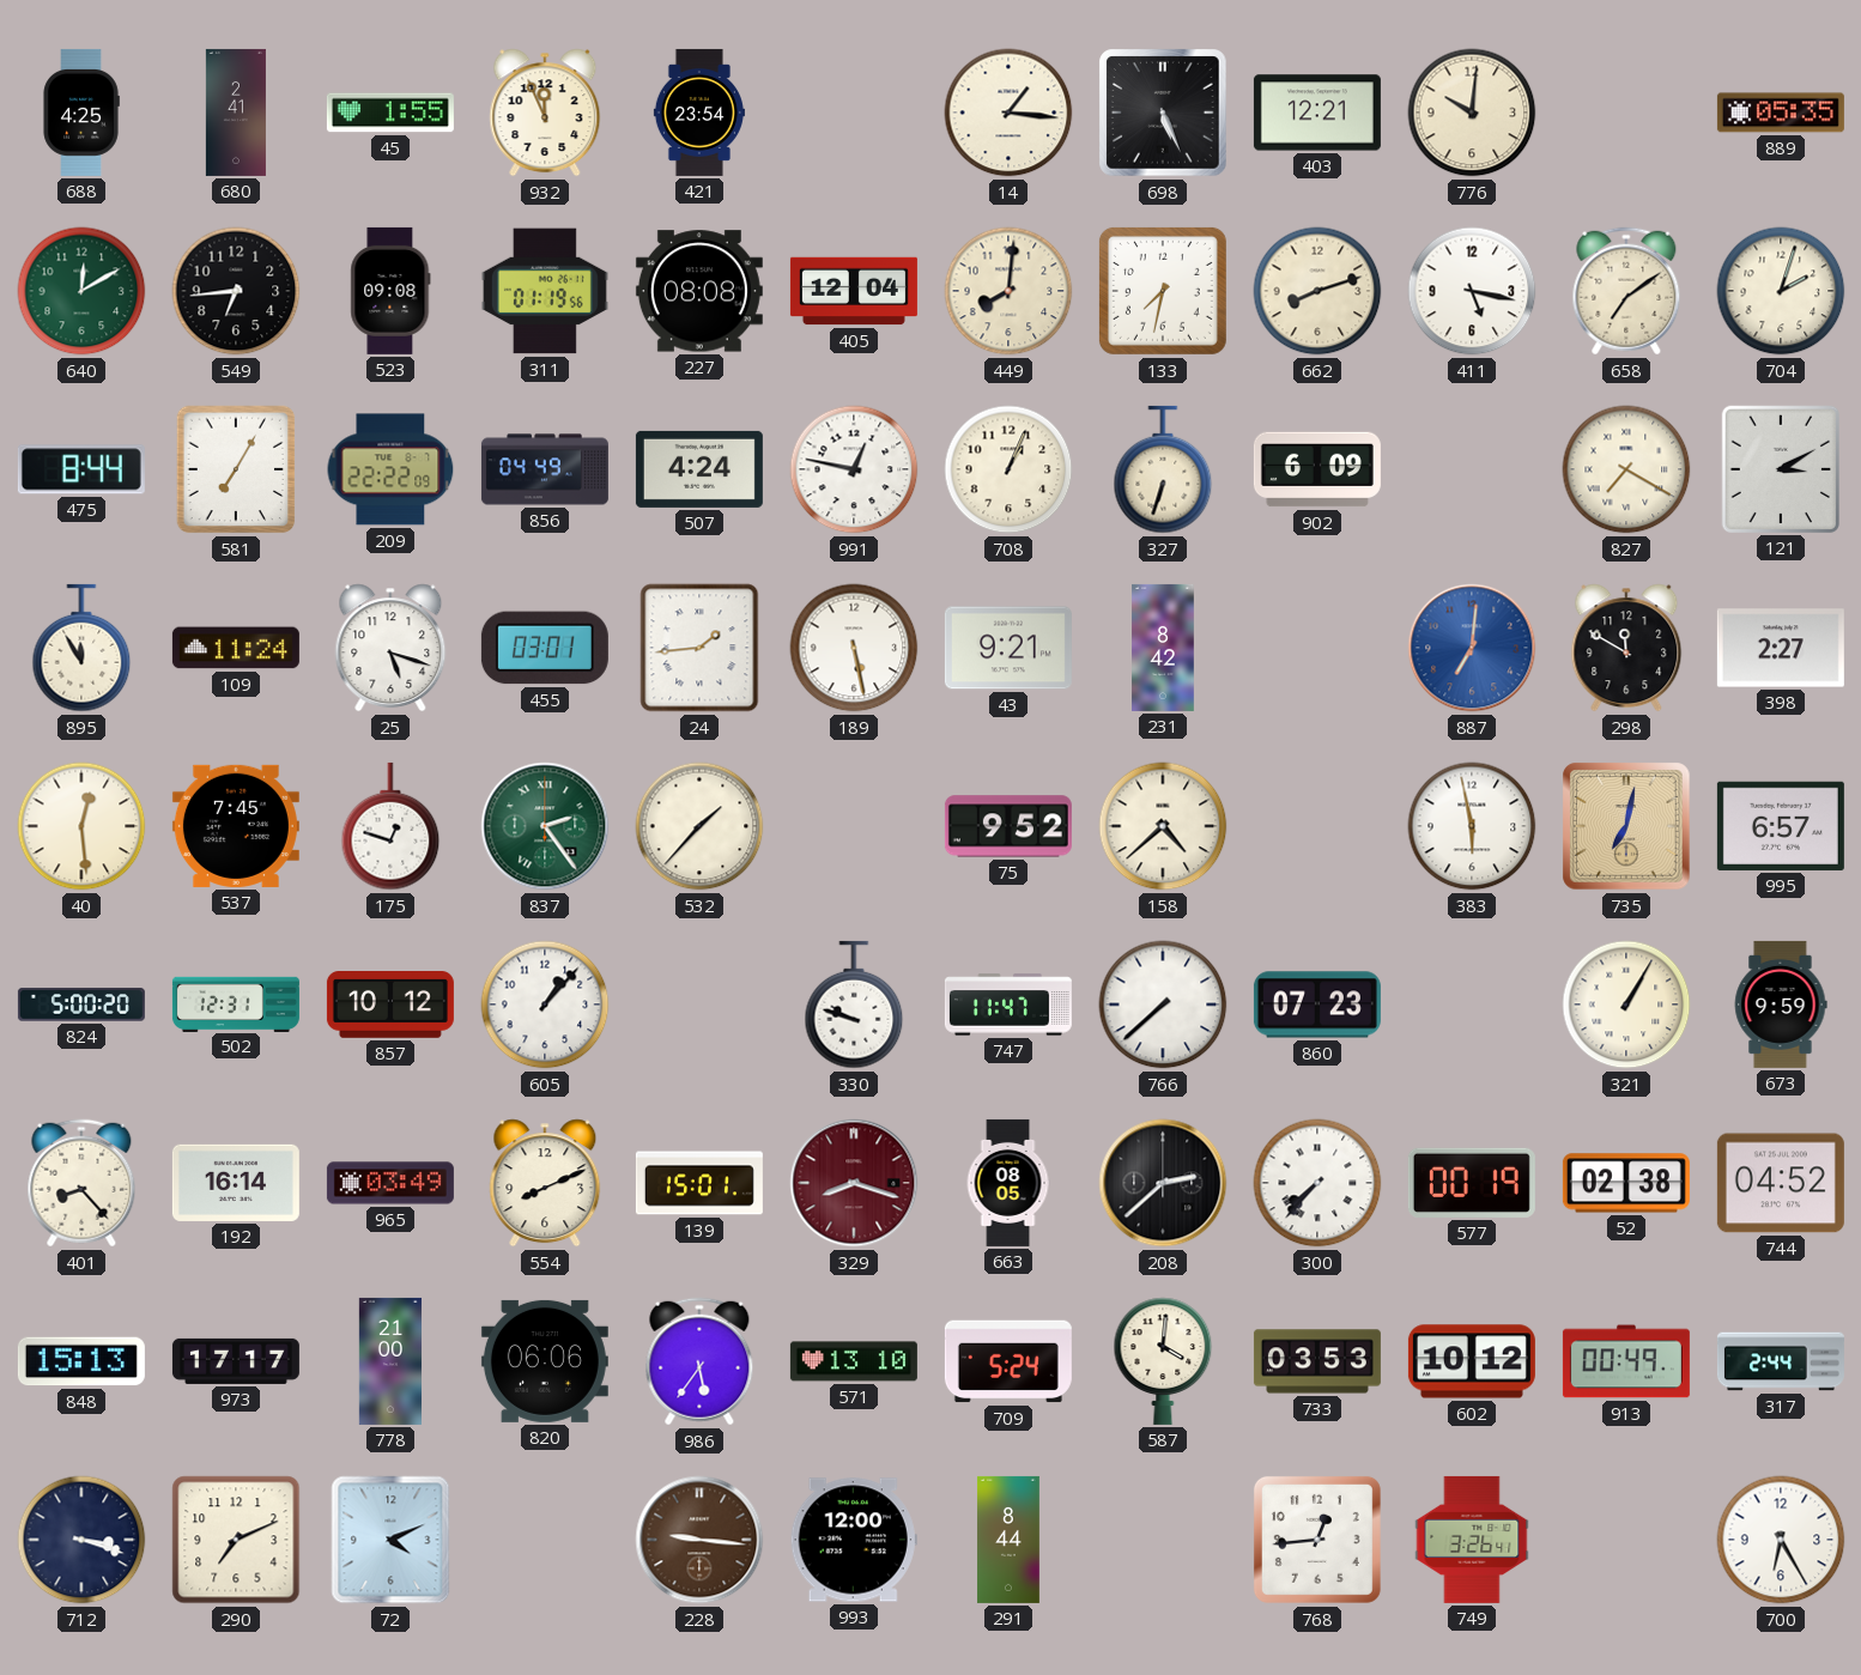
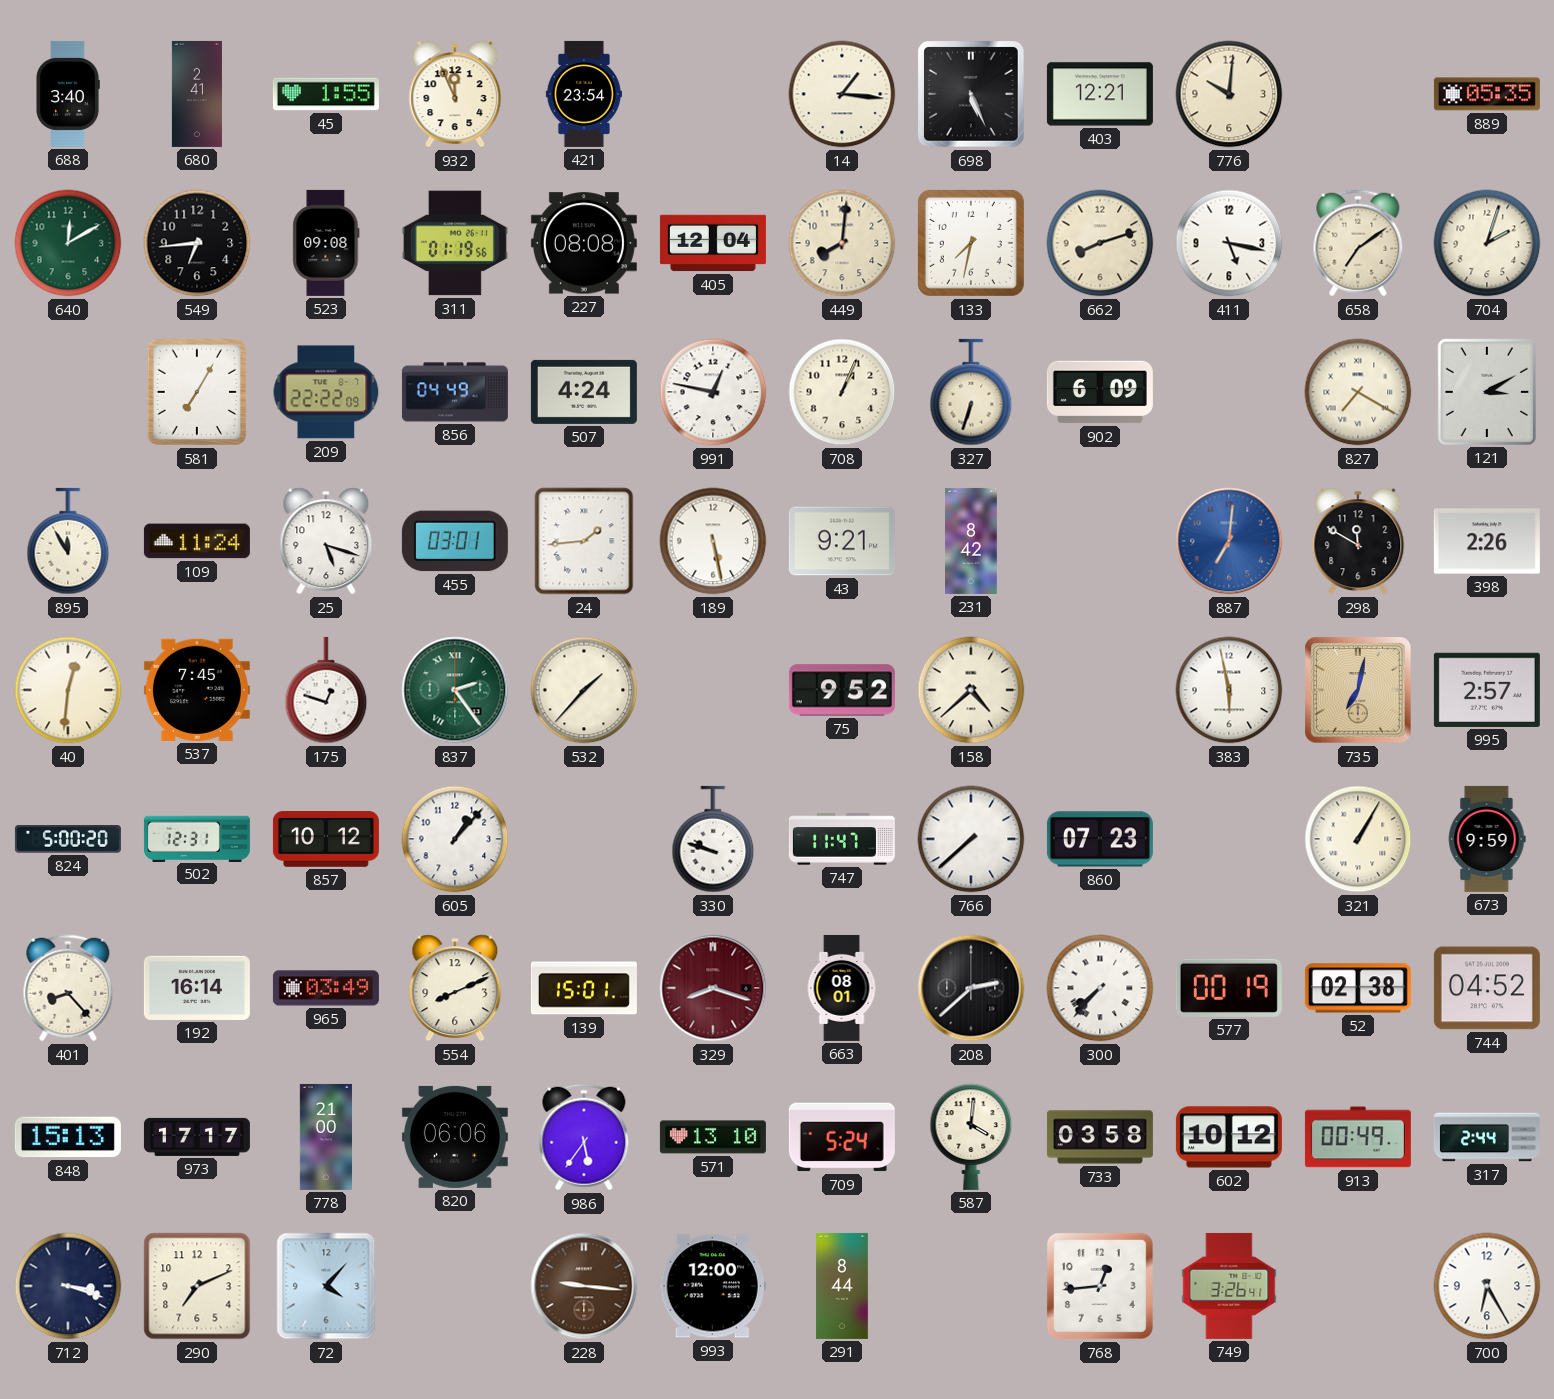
688: 4:25 -> 3:40
475: 8:44 -> none
398: 2:27 -> 2:26
40: 12:29 -> 12:31
995: 6:57 -> 2:57
663: 08:05 -> 08:01
733: 03:53 -> 03:58
72: 4:11 -> 4:07
